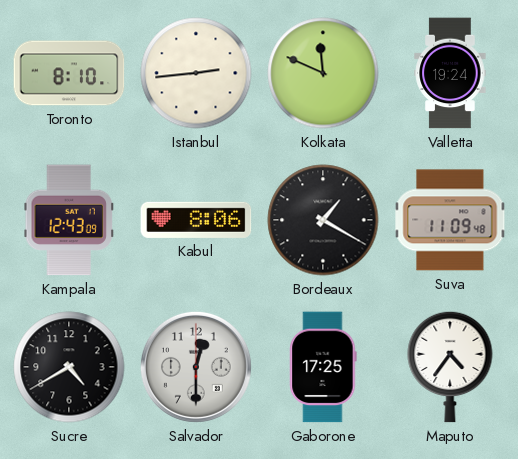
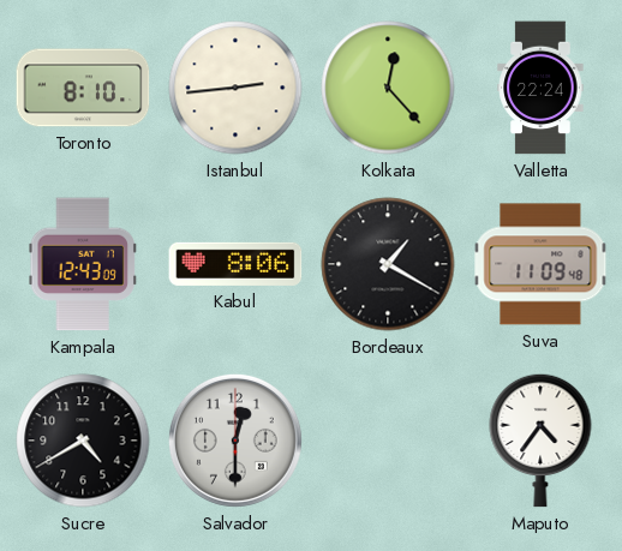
Kolkata: 11:49 -> 12:23
Valletta: 19:24 -> 22:24
Gaborone: 17:25 -> none
